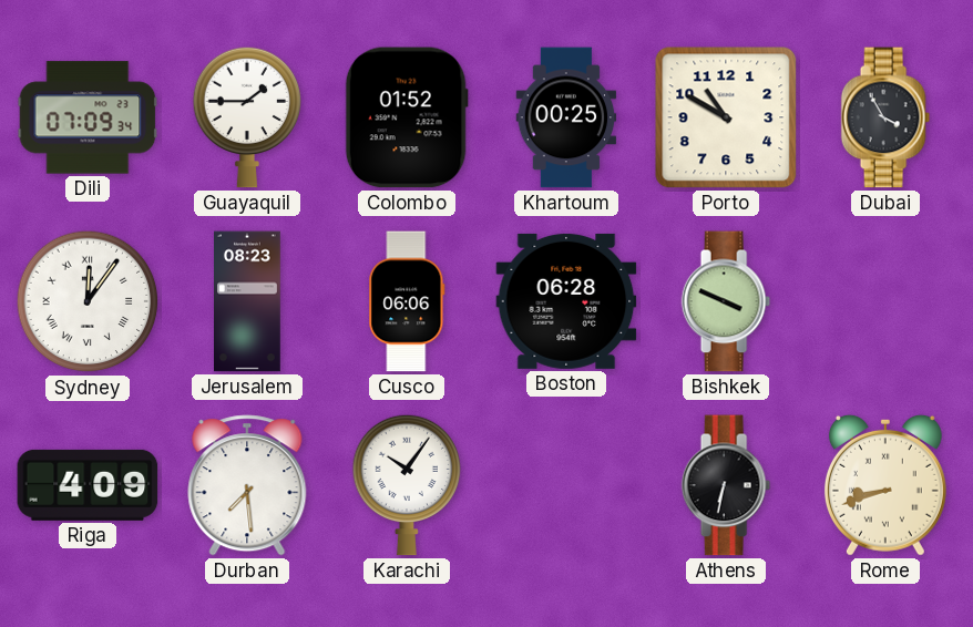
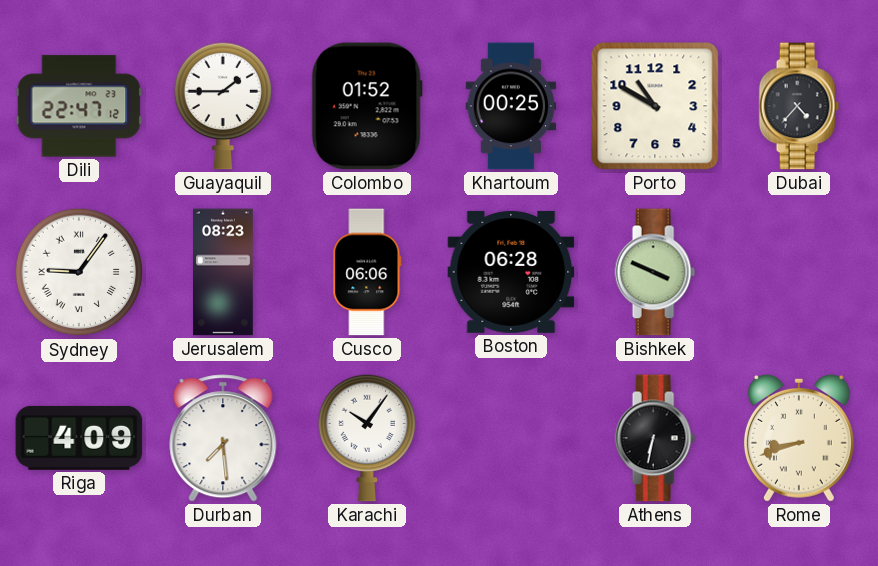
Dili: 07:09 -> 22:47
Dubai: 3:55 -> 4:37
Sydney: 12:06 -> 9:06
